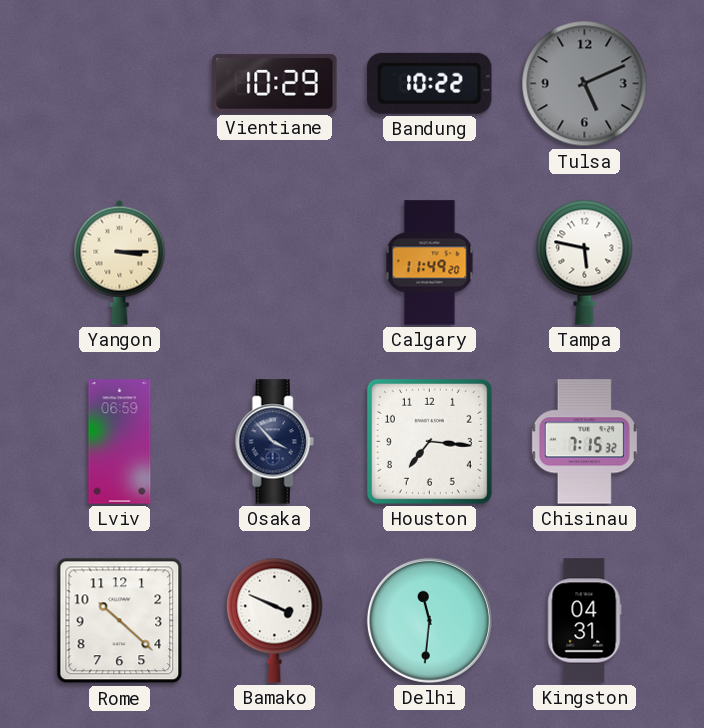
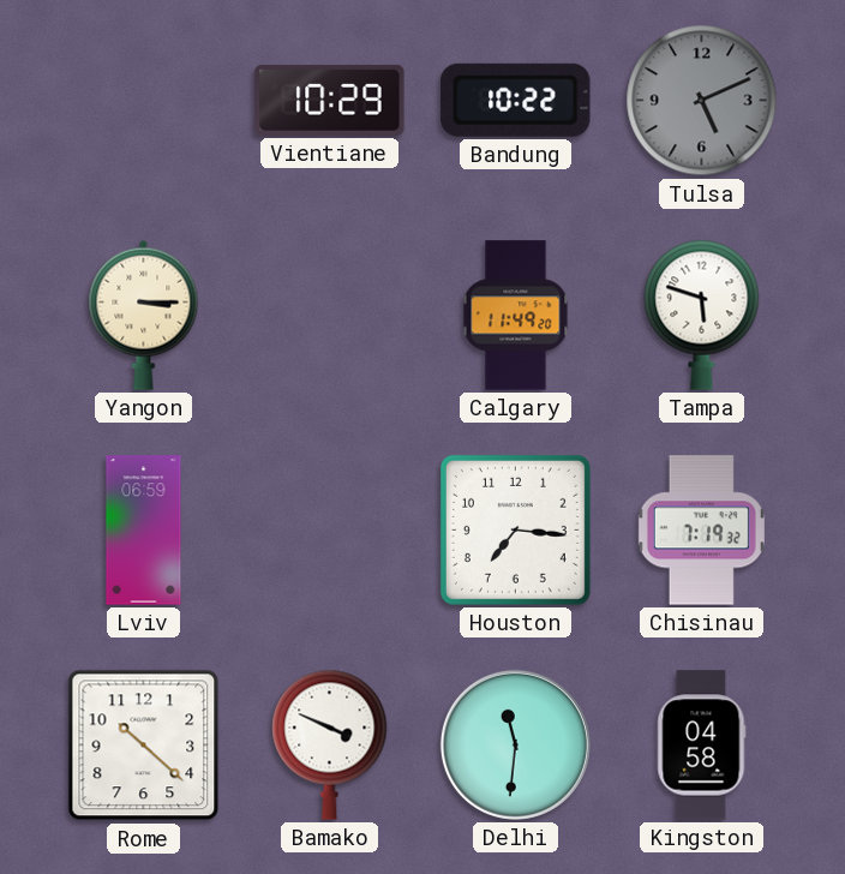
Tampa: 5:47 -> 5:48
Osaka: 3:53 -> none
Chisinau: 7:15 -> 7:19
Kingston: 04:31 -> 04:58
